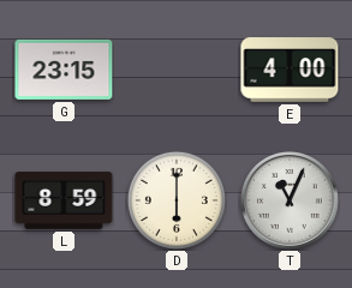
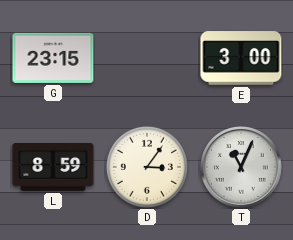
E: 4:00 -> 3:00
D: 6:00 -> 3:06
